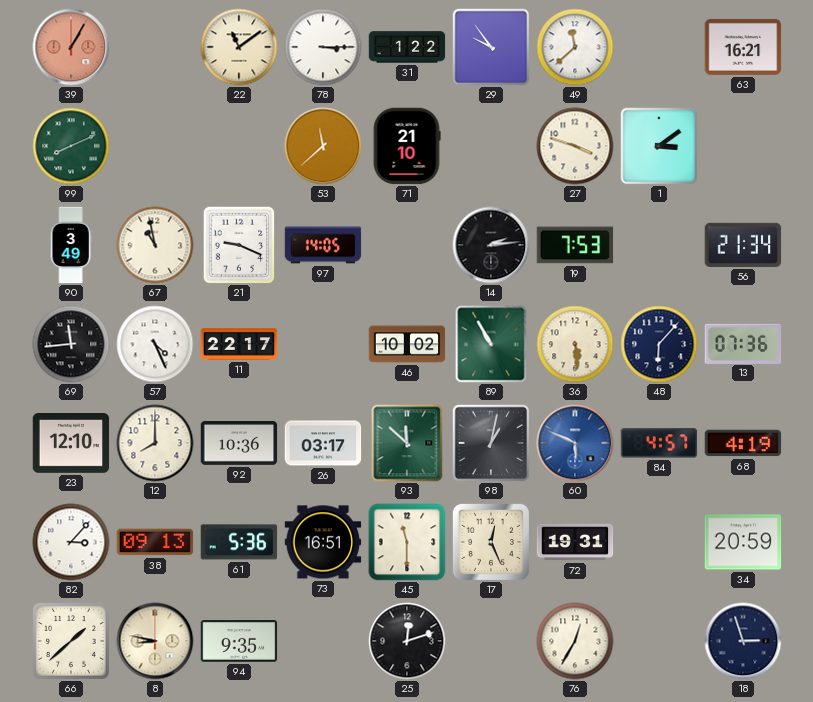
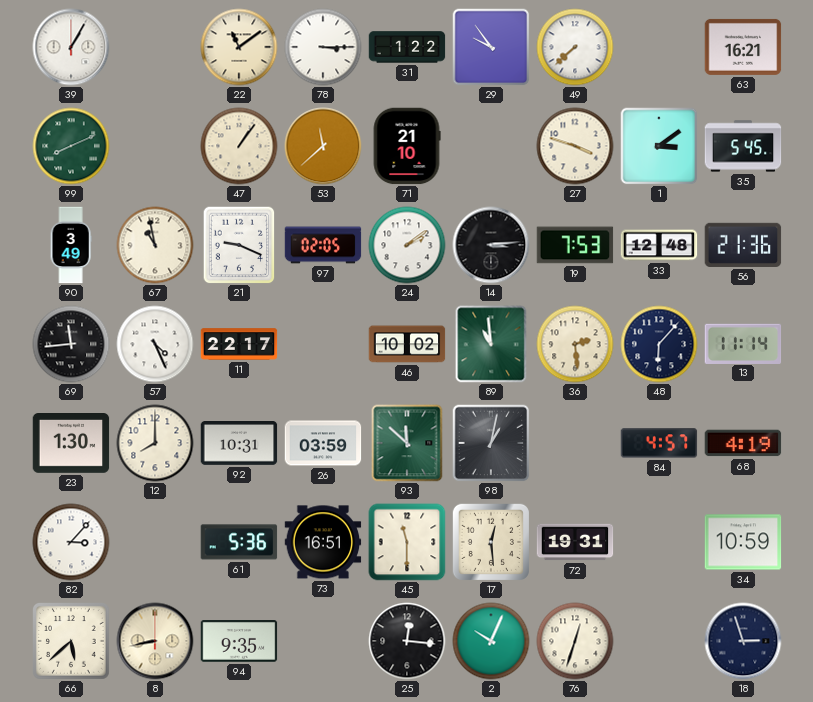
39 dial: salmon -> white
49: 11:38 -> 7:38
47: none -> 1:06
35: none -> 5:45
97: 14:05 -> 02:05
24: none -> 2:09
14: 2:14 -> 3:14
33: none -> 12:48
56: 21:34 -> 21:36
89: 10:55 -> 10:59
36: 5:29 -> 2:29
13: 07:36 -> 11:14
23: 12:10 -> 1:30
92: 10:36 -> 10:31
26: 03:17 -> 03:59
60: 5:49 -> none
38: 09:13 -> none
17: 12:26 -> 12:29
34: 20:59 -> 10:59
66: 1:38 -> 5:38
8: 8:47 -> 8:43
25: 12:12 -> 12:16
2: none -> 10:04
76: 12:35 -> 12:33
